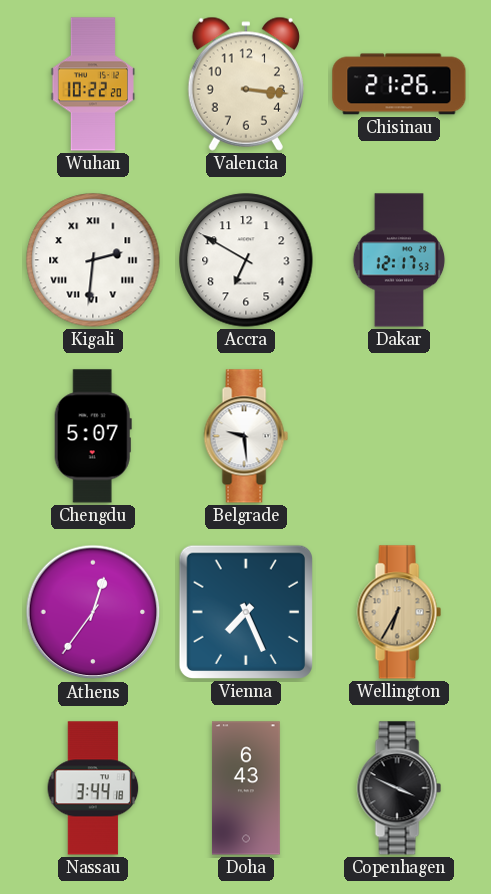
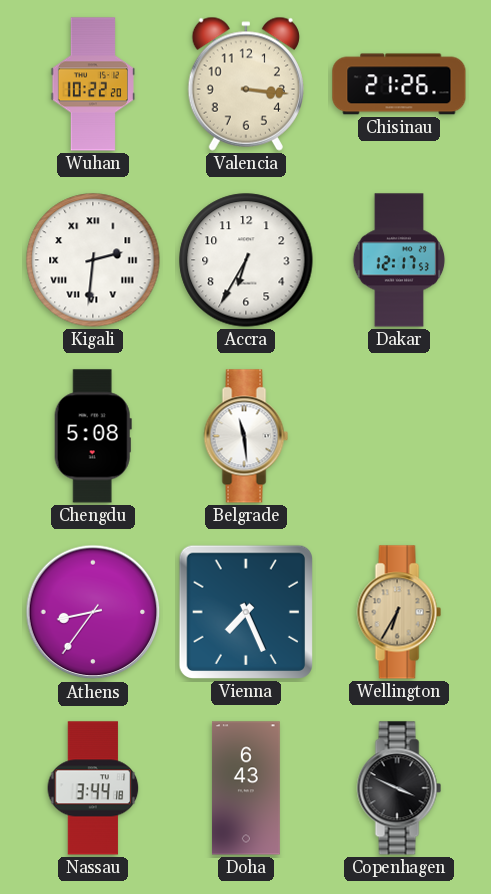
Accra: 6:50 -> 6:35
Chengdu: 5:07 -> 5:08
Belgrade: 9:29 -> 11:29
Athens: 12:36 -> 8:36
